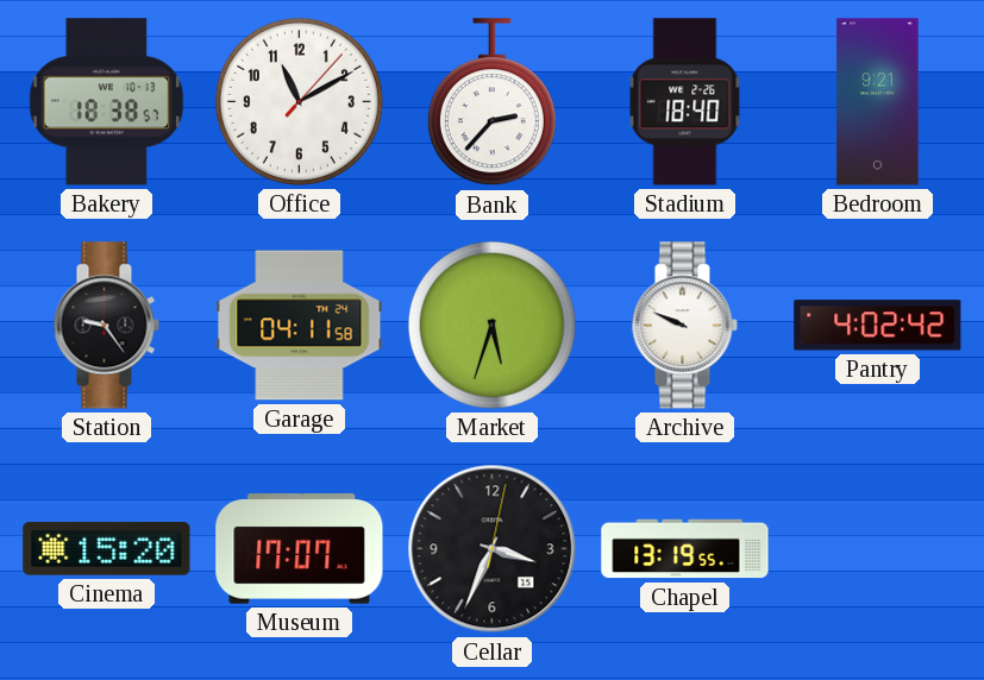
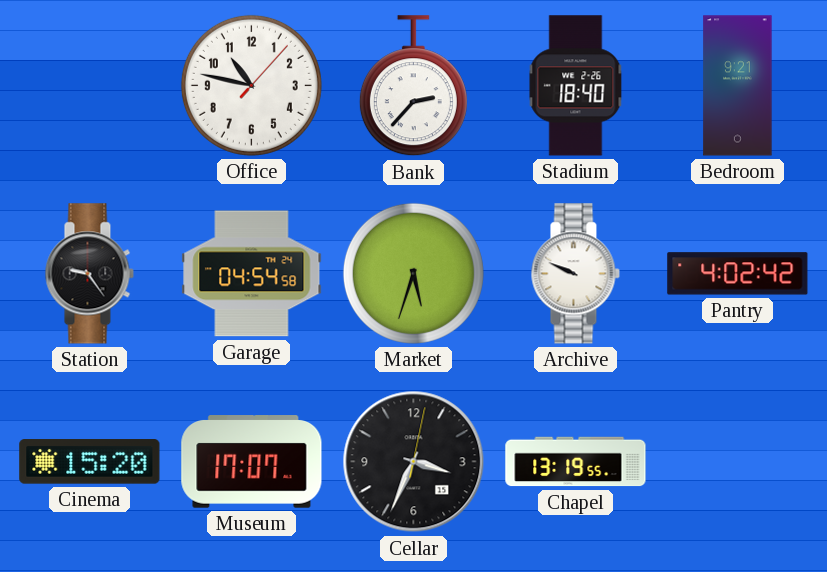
Bakery: 18:38 -> none
Office: 11:10 -> 10:47
Garage: 04:11 -> 04:54
